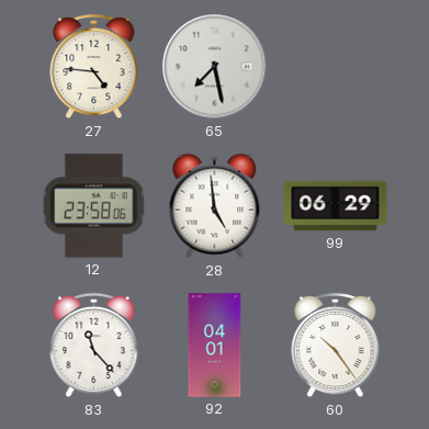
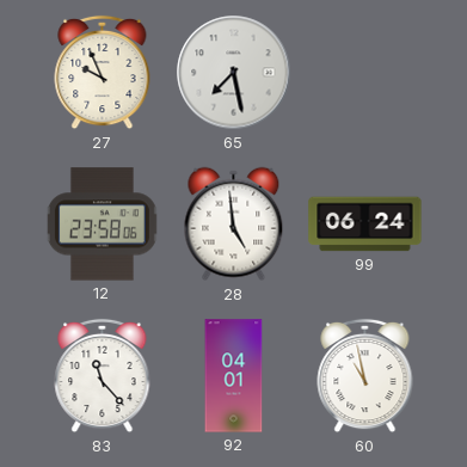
27: 4:46 -> 9:56
99: 06:29 -> 06:24
60: 10:24 -> 10:58
